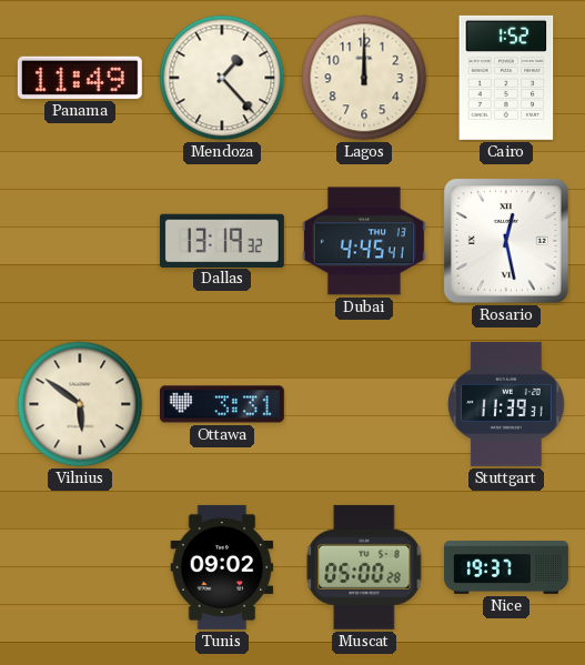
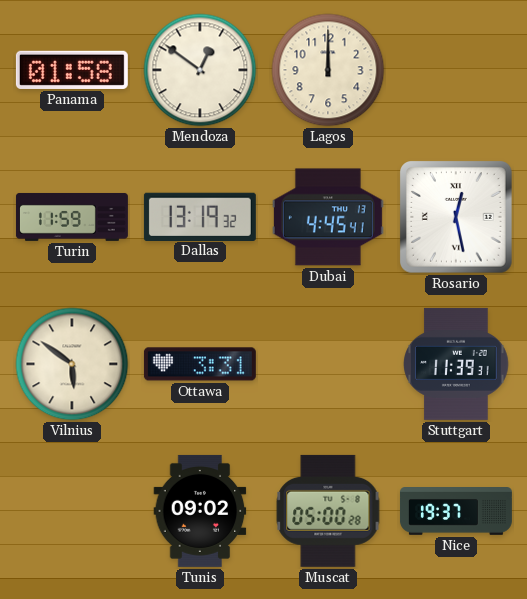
Panama: 11:49 -> 01:58
Mendoza: 1:23 -> 12:51
Cairo: 1:52 -> none
Turin: none -> 11:59
